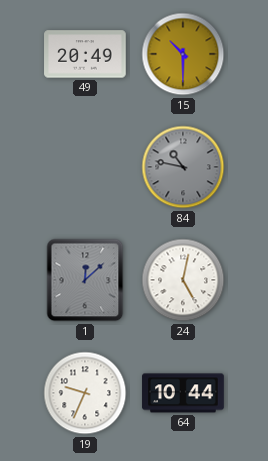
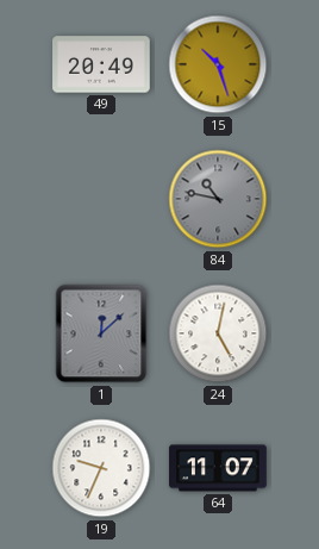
15: 10:30 -> 10:27
64: 10:44 -> 11:07
